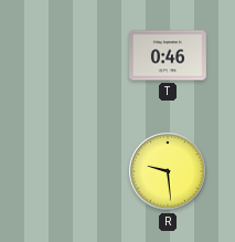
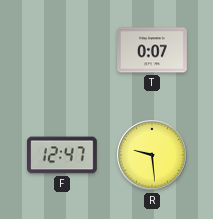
T: 0:46 -> 0:07
F: none -> 12:47
